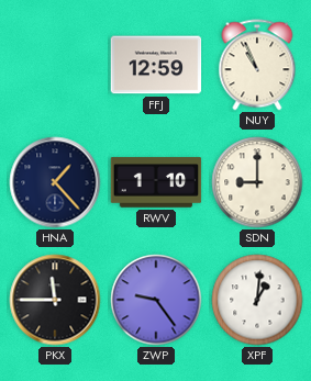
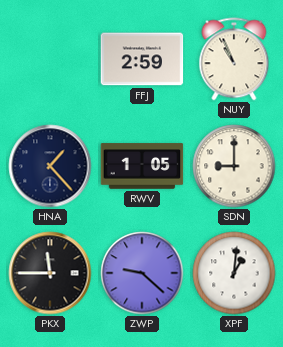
FFJ: 12:59 -> 2:59
RWV: 1:10 -> 1:05
ZWP: 9:24 -> 9:22
